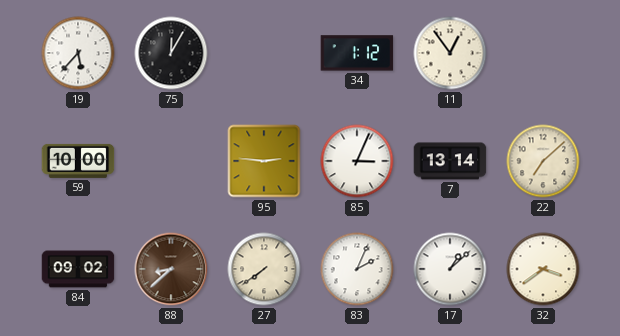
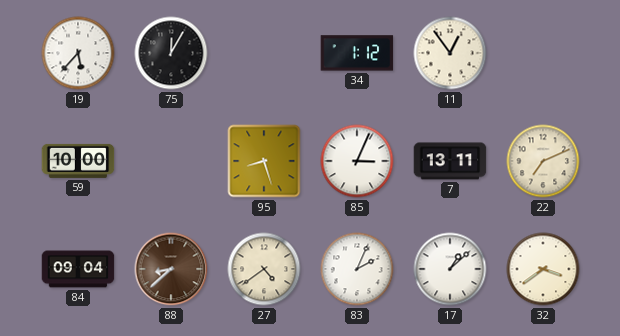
95: 2:46 -> 8:27
7: 13:14 -> 13:11
22: 7:08 -> 7:11
84: 09:02 -> 09:04
27: 7:39 -> 4:39
